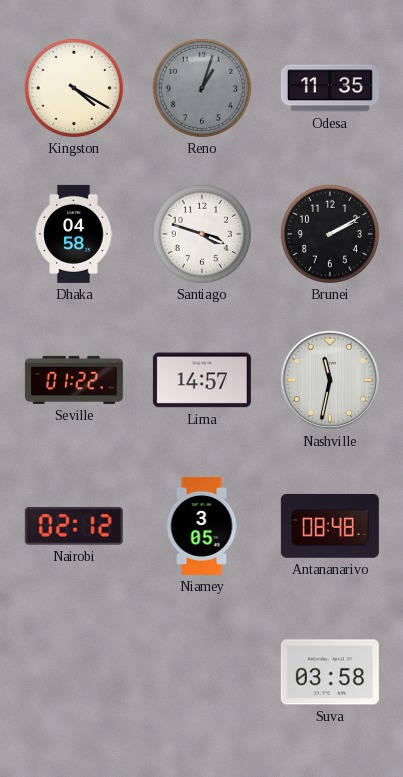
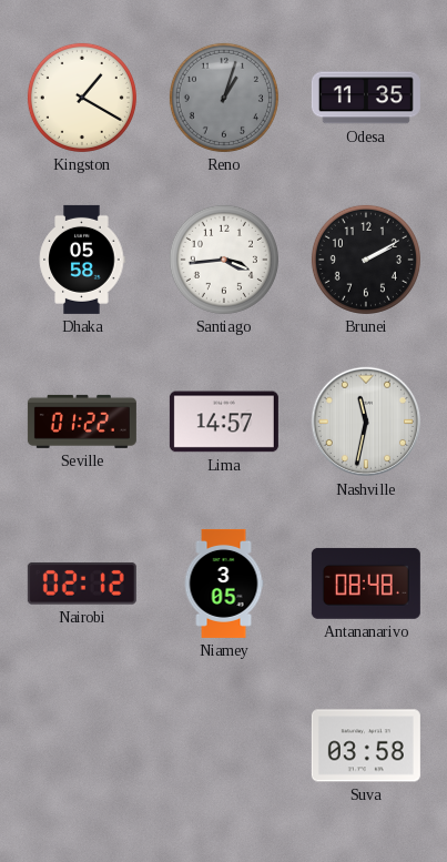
Kingston: 4:20 -> 1:20
Dhaka: 04:58 -> 05:58
Santiago: 3:48 -> 3:44
